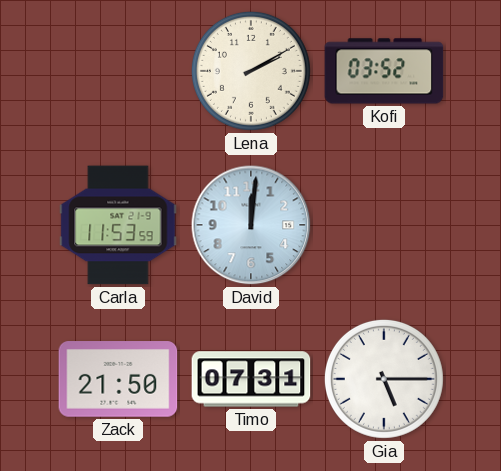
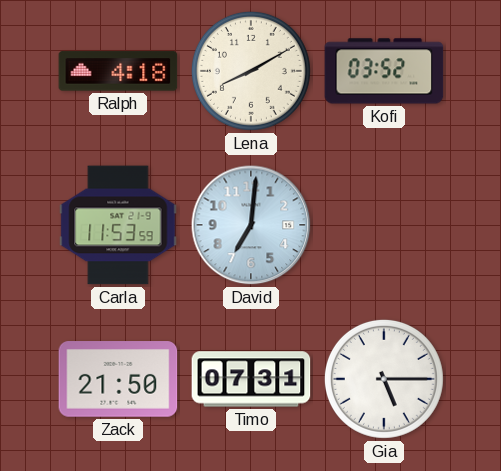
Ralph: none -> 4:18
Lena: 2:10 -> 8:10
David: 12:01 -> 7:01
